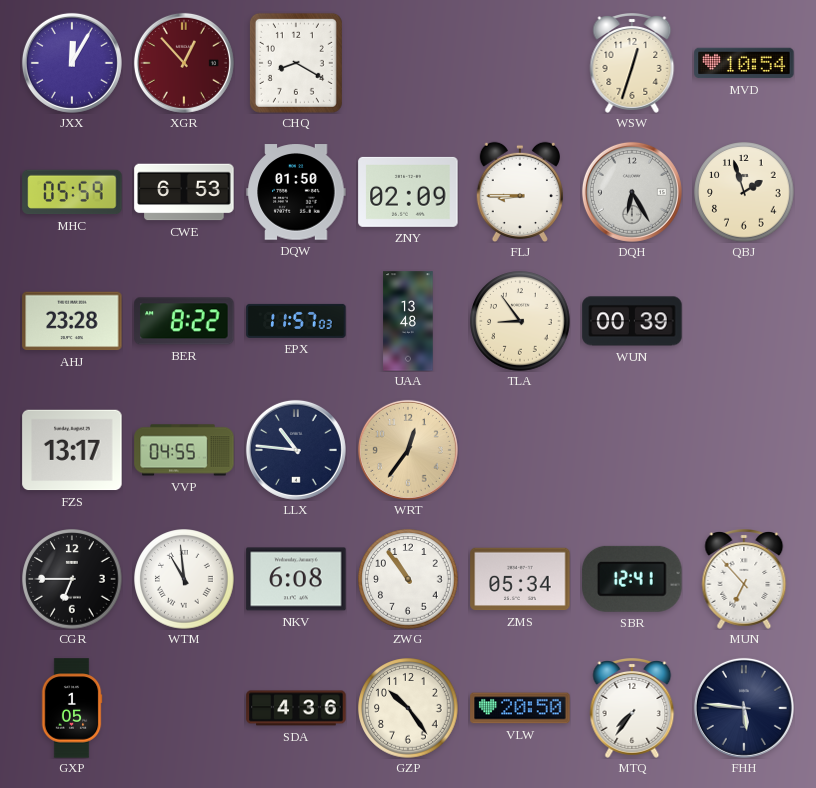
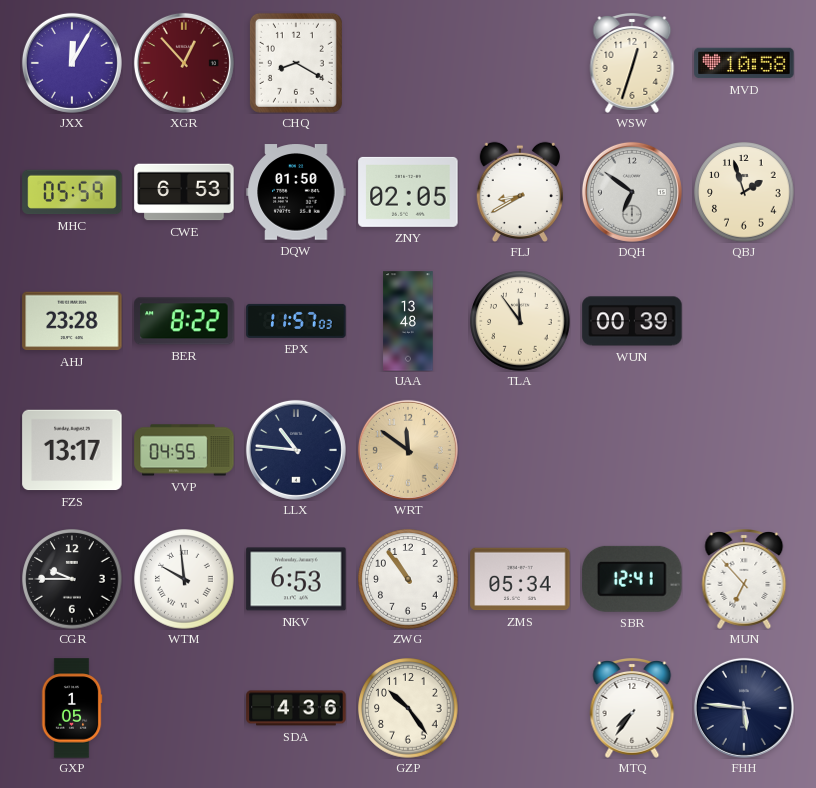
MVD: 10:54 -> 10:58
ZNY: 02:09 -> 02:05
FLJ: 8:45 -> 8:40
DQH: 6:25 -> 6:51
TLA: 8:54 -> 11:54
WRT: 12:36 -> 11:51
CGR: 6:45 -> 9:45
WTM: 10:59 -> 9:59
NKV: 6:08 -> 6:53
VLW: 20:50 -> none
